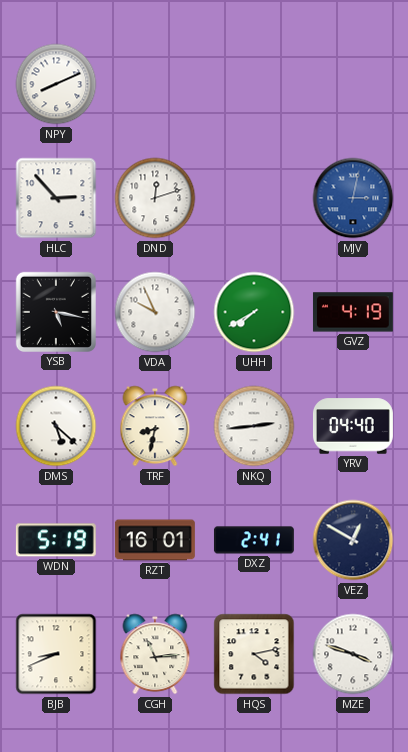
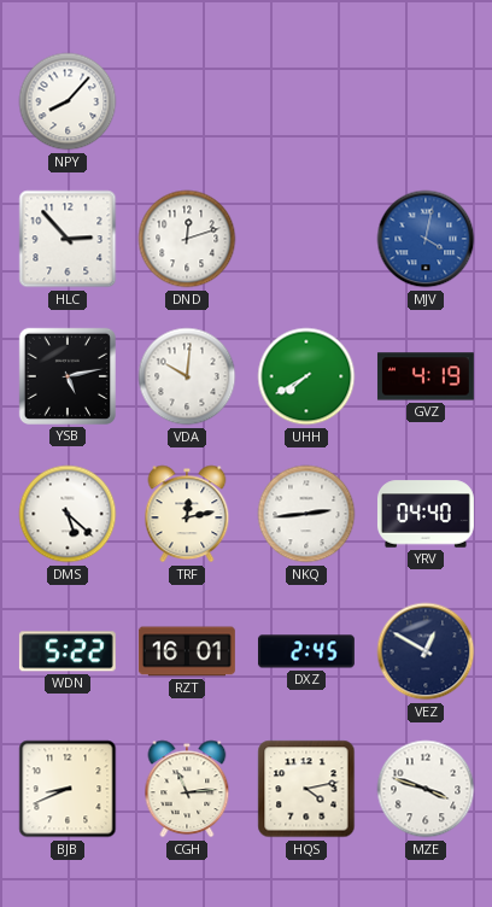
NPY: 8:11 -> 8:07
MJV: 3:02 -> 4:02
YSB: 5:17 -> 5:13
VDA: 9:56 -> 10:01
TRF: 8:32 -> 12:13
WDN: 5:19 -> 5:22
DXZ: 2:41 -> 2:45
